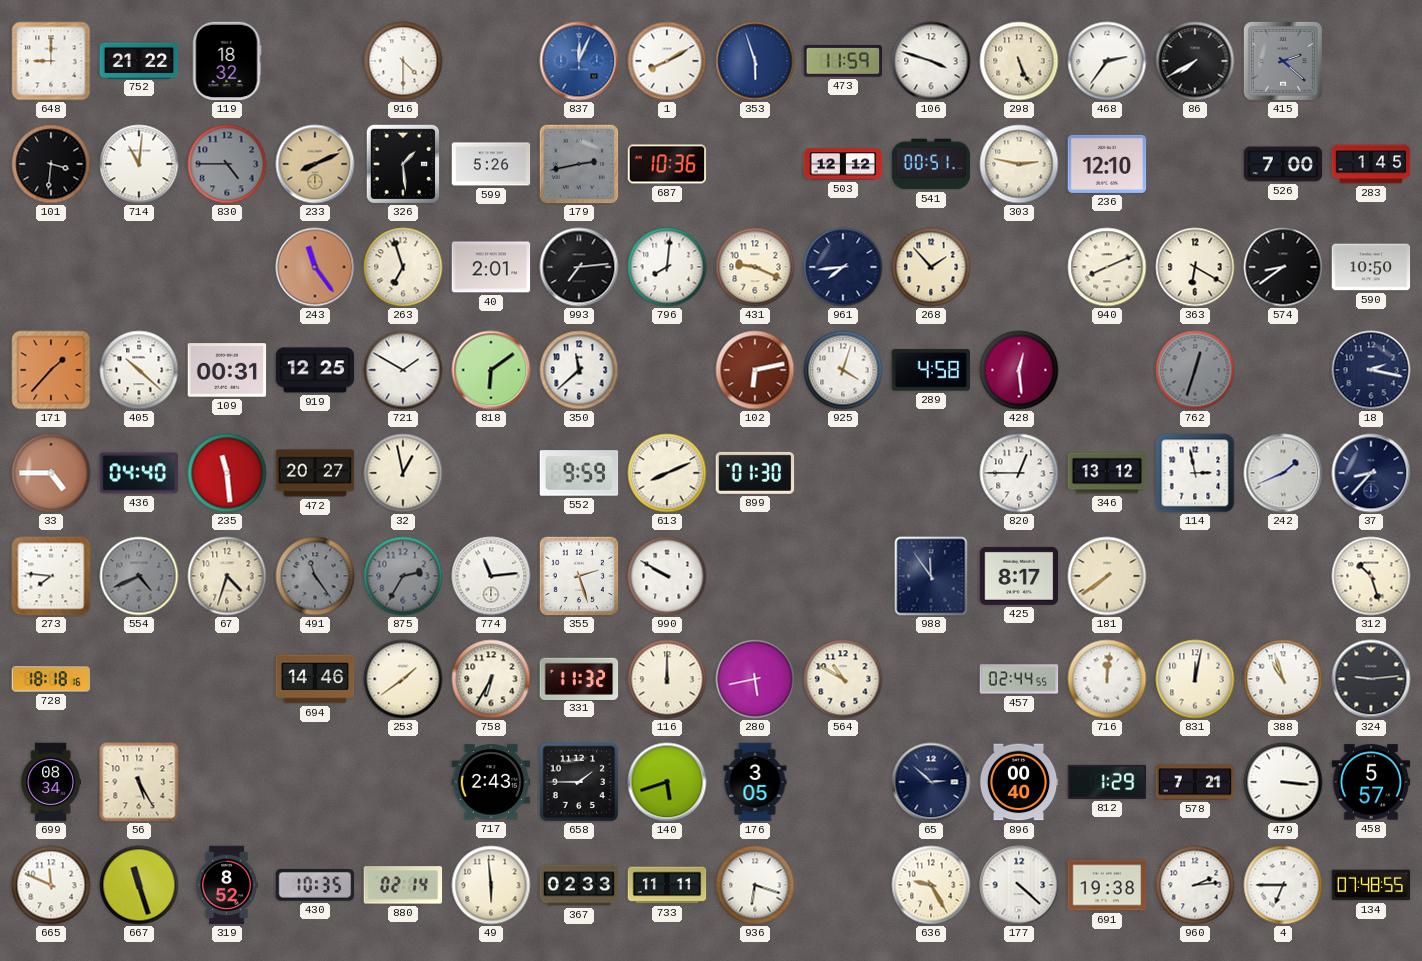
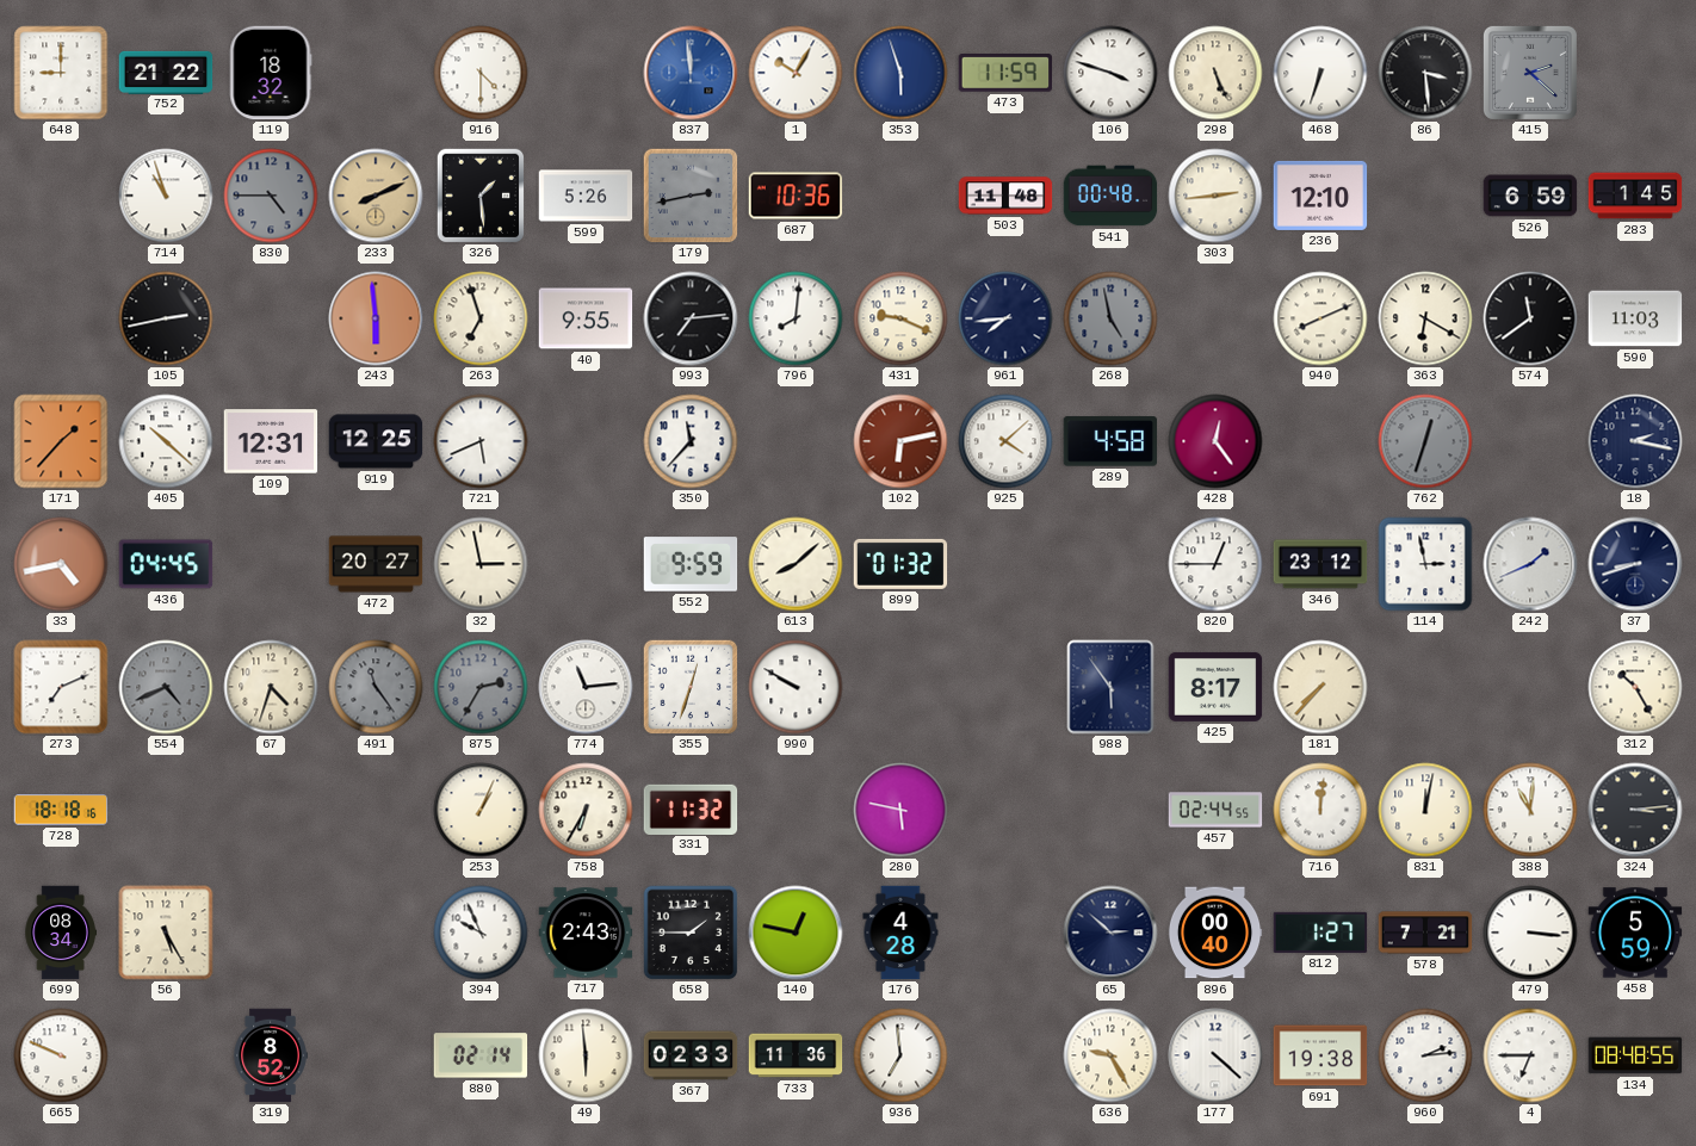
837: 12:04 -> 11:59
1: 8:10 -> 10:05
468: 2:36 -> 6:33
86: 7:40 -> 3:29
101: 3:31 -> none
714: 11:01 -> 10:57
503: 12:12 -> 11:48
541: 00:51 -> 00:48
303: 2:47 -> 2:44
526: 7:00 -> 6:59
105: none -> 2:43
243: 11:24 -> 5:59
40: 2:01 -> 9:55
268: 1:53 -> 4:58
268 dial: cream -> grey
574: 8:39 -> 11:39
590: 10:50 -> 11:03
109: 00:31 -> 12:31
721: 1:50 -> 5:41
818: 6:09 -> none
350: 11:38 -> 11:37
925: 4:03 -> 4:08
428: 12:29 -> 12:24
33: 4:45 -> 4:43
436: 04:40 -> 04:45
235: 11:29 -> none
32: 12:58 -> 2:58
613: 8:11 -> 8:08
899: 01:30 -> 01:32
346: 13:12 -> 23:12
37: 8:37 -> 8:42
273: 7:46 -> 7:11
355: 2:27 -> 12:33
988: 11:54 -> 5:54
181: 7:39 -> 7:37
312: 10:27 -> 10:25
694: 14:46 -> none
253: 1:39 -> 1:04
116: 12:00 -> none
280: 5:43 -> 5:47
564: 10:50 -> none
388: 10:57 -> 11:01
324: 9:14 -> 3:14
394: none -> 9:56
140: 5:42 -> 12:47
176: 3:05 -> 4:28
812: 1:29 -> 1:27
458: 5:57 -> 5:59
665: 11:49 -> 9:49
667: 11:27 -> none
430: 10:35 -> none
733: 11:11 -> 11:36
936: 6:18 -> 6:59
134: 07:48 -> 08:48
